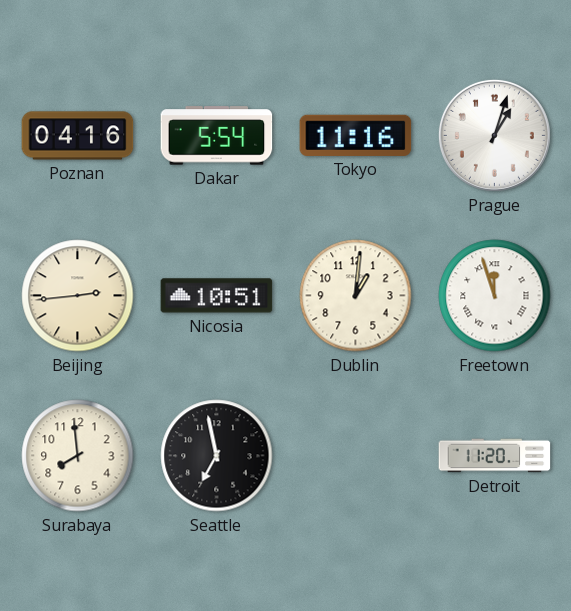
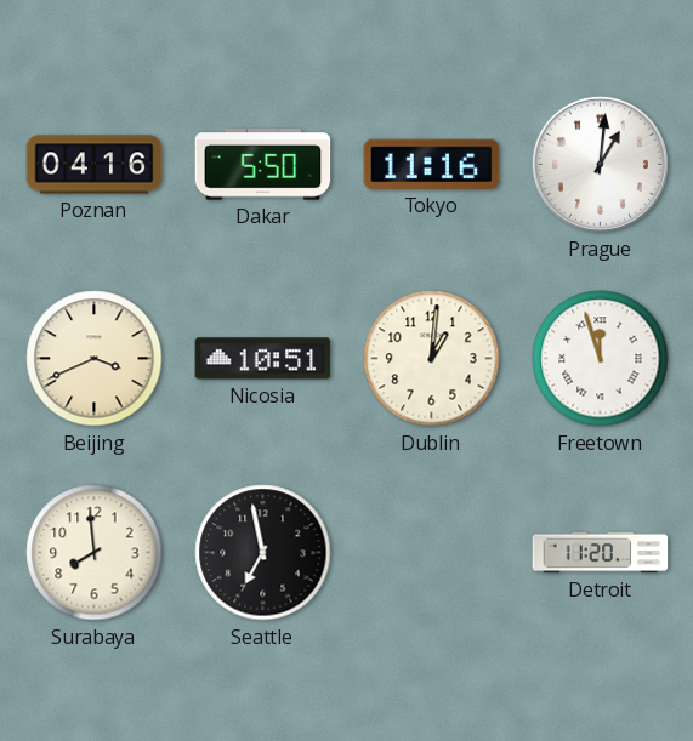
Dakar: 5:54 -> 5:50
Prague: 1:03 -> 1:01
Beijing: 2:44 -> 3:41
